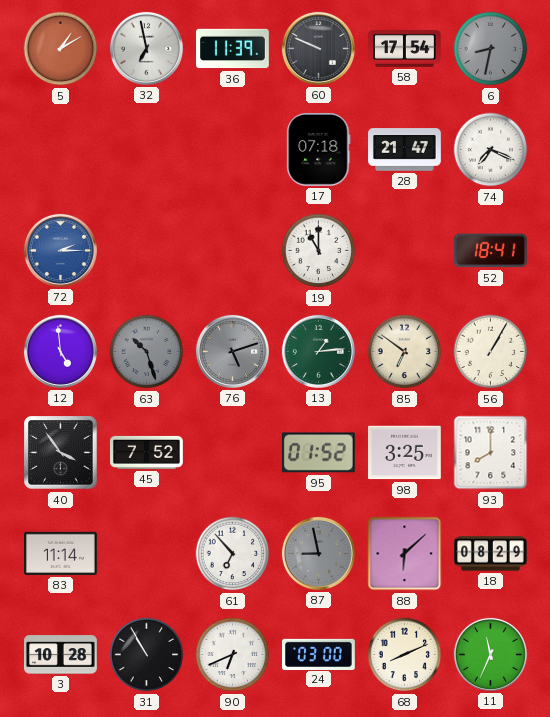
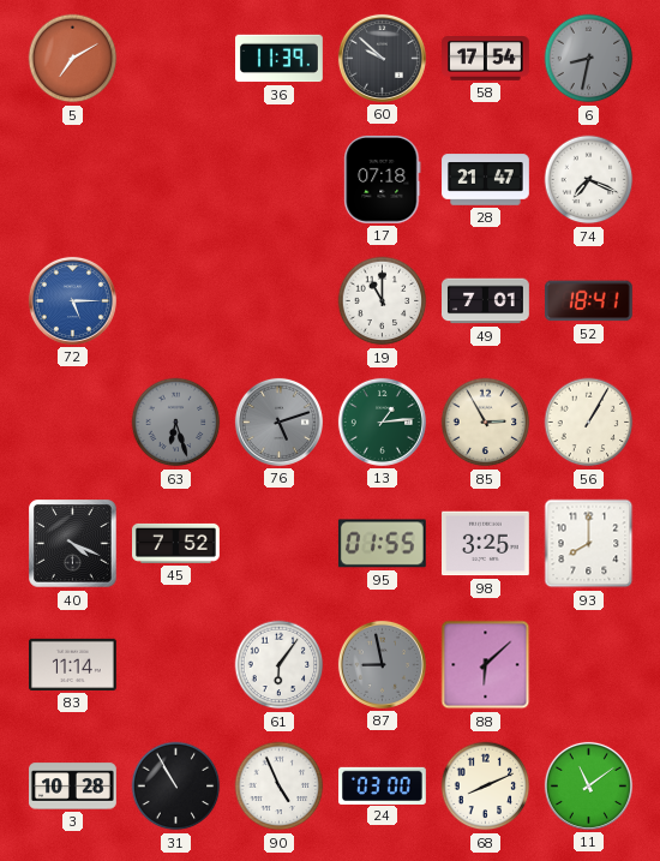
5: 1:10 -> 7:10
32: 6:58 -> none
60: 9:49 -> 9:52
72: 2:15 -> 5:15
49: none -> 7:01
12: 4:59 -> none
63: 10:27 -> 6:27
85: 6:51 -> 2:55
40: 3:54 -> 4:19
95: 01:52 -> 01:55
61: 6:53 -> 6:06
18: 08:29 -> none
90: 6:41 -> 4:56
11: 11:34 -> 11:09
